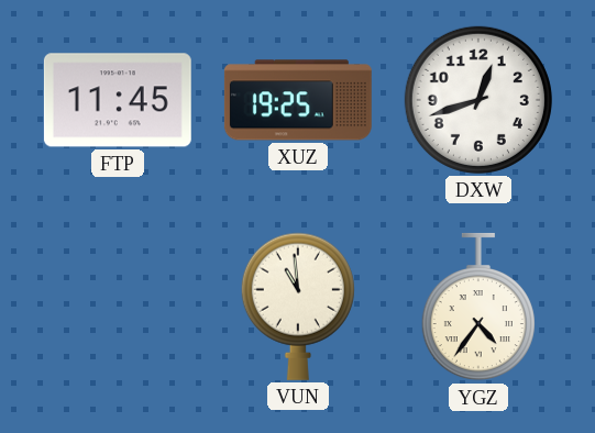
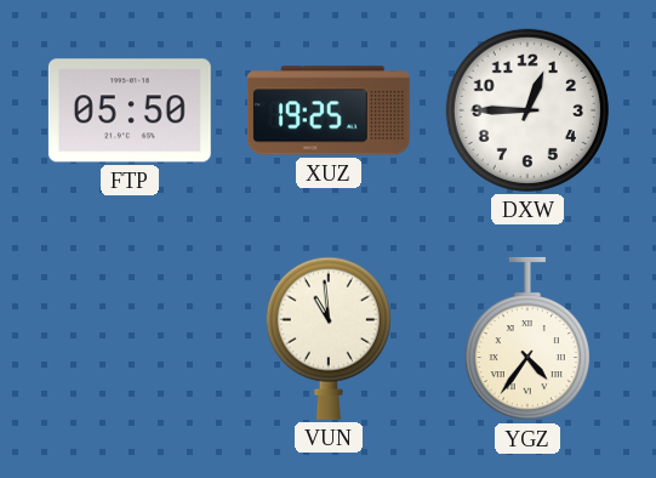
FTP: 11:45 -> 05:50
DXW: 12:42 -> 12:45
